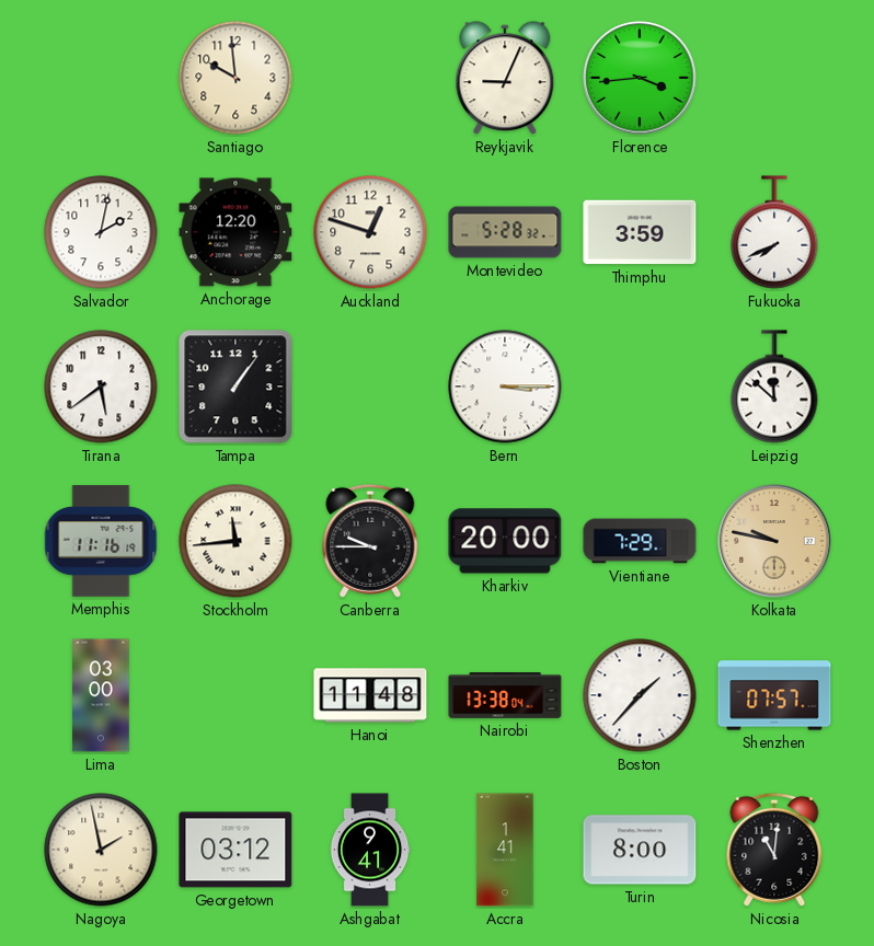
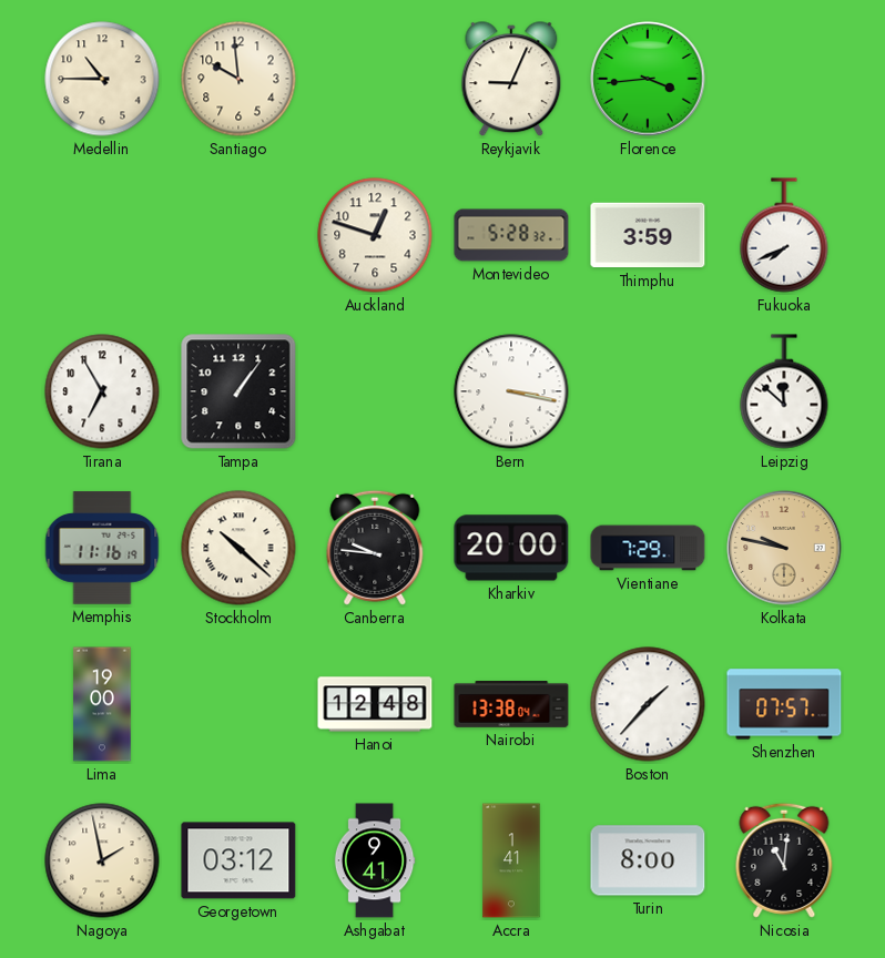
Medellin: none -> 10:45
Salvador: 2:02 -> none
Anchorage: 12:20 -> none
Tirana: 5:39 -> 6:55
Bern: 3:15 -> 3:17
Stockholm: 11:44 -> 10:22
Canberra: 9:45 -> 9:46
Lima: 03:00 -> 19:00
Hanoi: 11:48 -> 12:48
